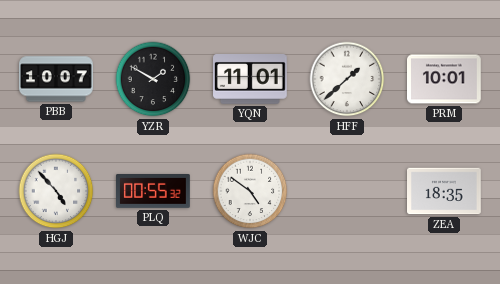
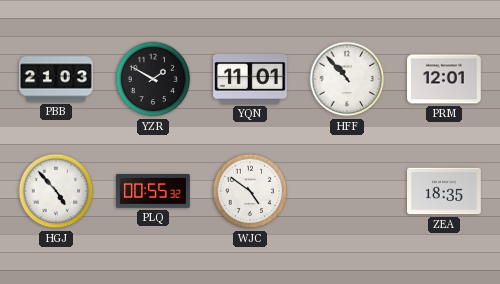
PBB: 10:07 -> 21:03
HFF: 1:38 -> 10:53
PRM: 10:01 -> 12:01
